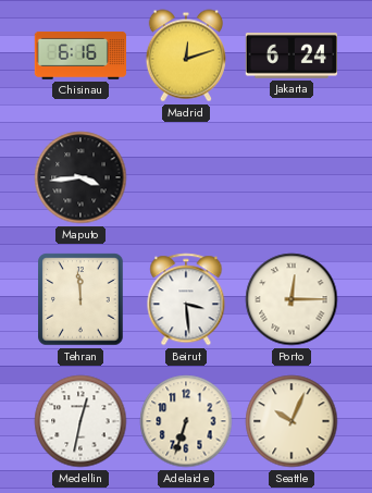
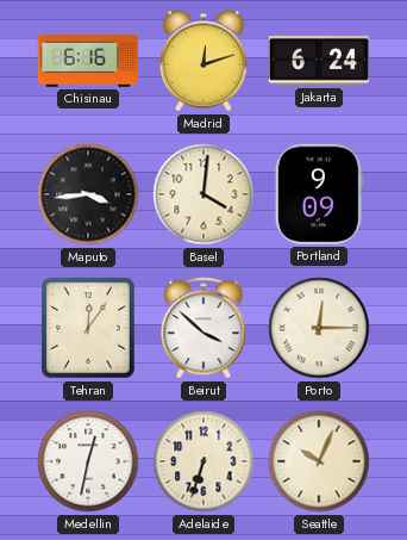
Basel: none -> 4:01
Portland: none -> 9:09
Tehran: 11:59 -> 12:06
Beirut: 3:29 -> 3:52
